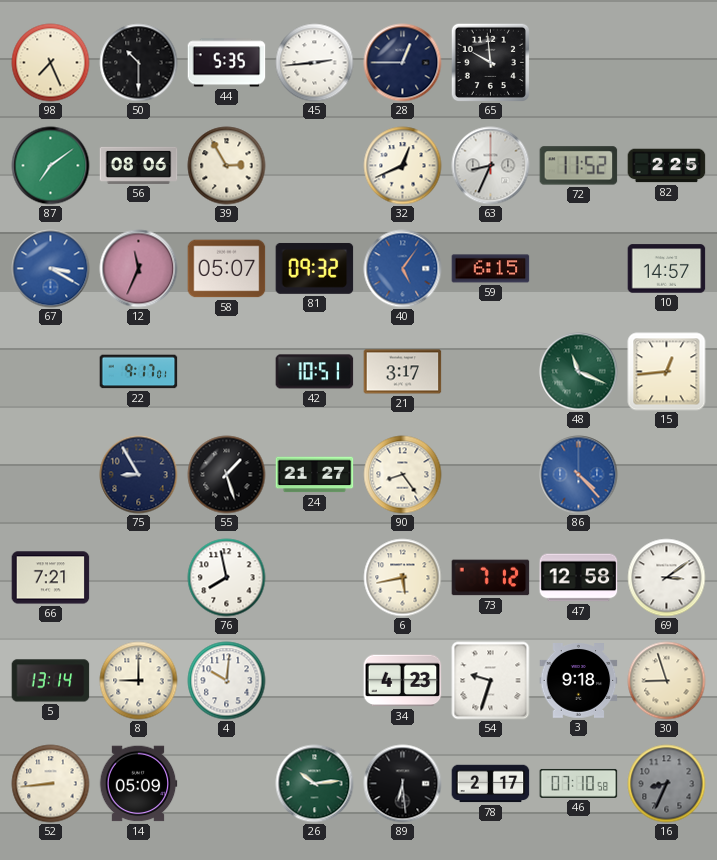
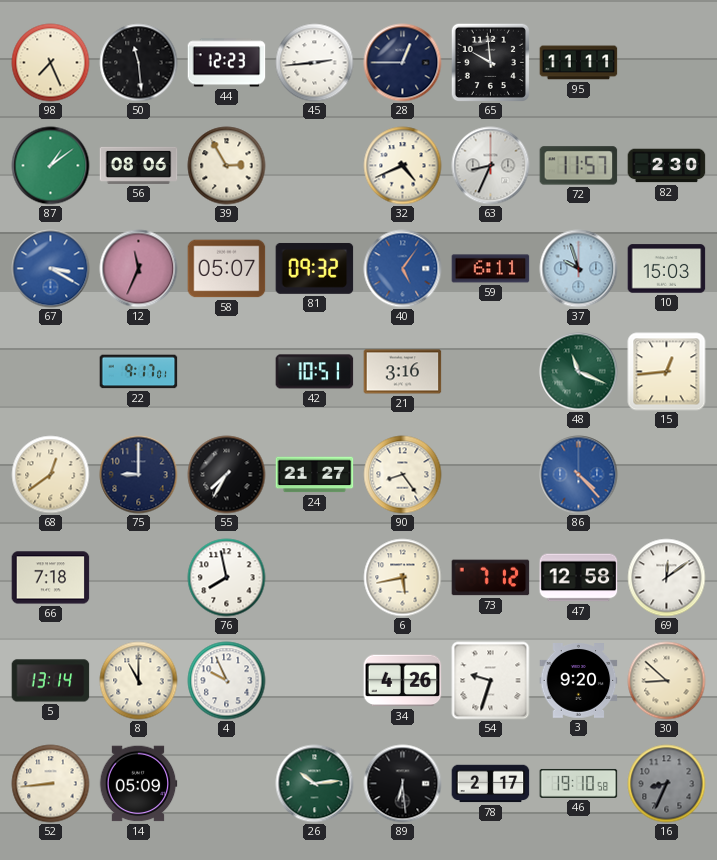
50: 10:30 -> 11:29
44: 5:35 -> 12:23
95: none -> 11:11
87: 7:09 -> 1:09
32: 12:41 -> 4:41
72: 11:52 -> 11:57
82: 2:25 -> 2:30
59: 6:15 -> 6:11
37: none -> 9:57
10: 14:57 -> 15:03
21: 3:17 -> 3:16
68: none -> 12:39
75: 8:55 -> 9:00
55: 1:27 -> 7:35
66: 7:21 -> 7:18
69: 3:09 -> 12:09
8: 9:00 -> 11:00
4: 10:01 -> 9:56
34: 4:23 -> 4:26
3: 9:18 -> 9:20
30: 8:57 -> 8:52
46: 07:10 -> 19:10
